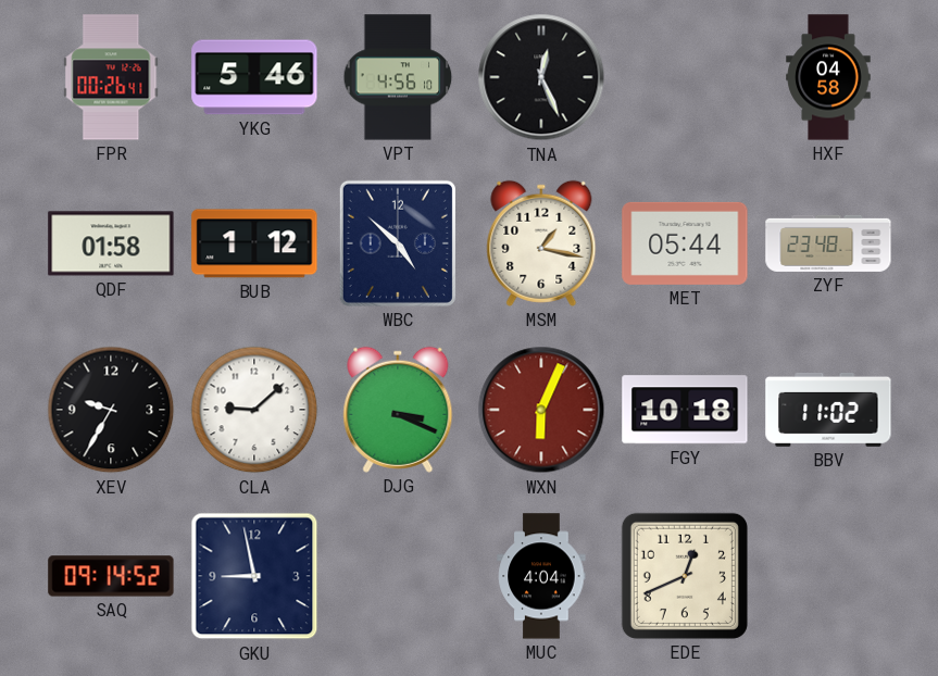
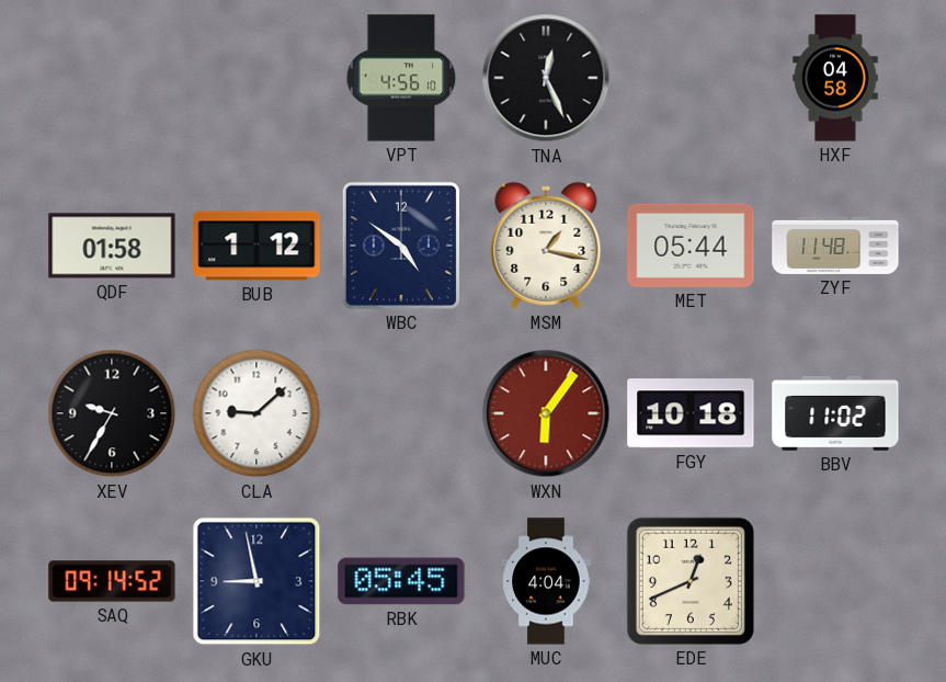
FPR: 00:26 -> none
YKG: 5:46 -> none
WBC: 4:52 -> 4:51
ZYF: 23:48 -> 11:48
DJG: 3:19 -> none
WXN: 6:04 -> 6:06
RBK: none -> 05:45
